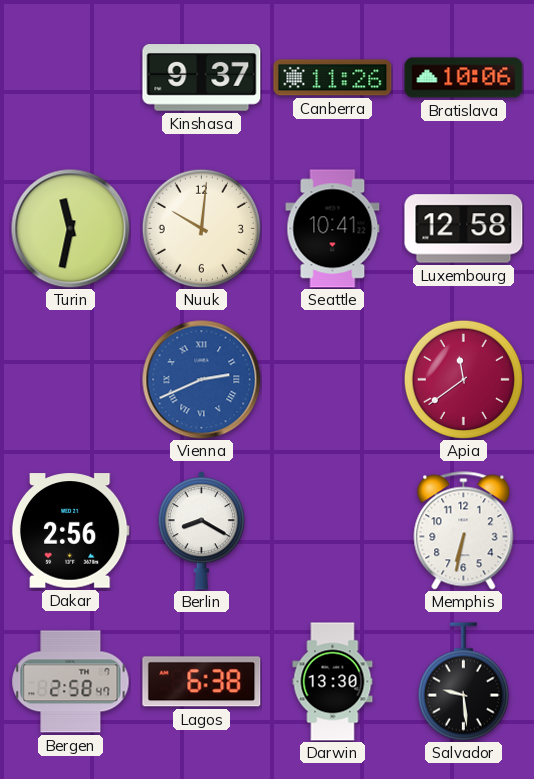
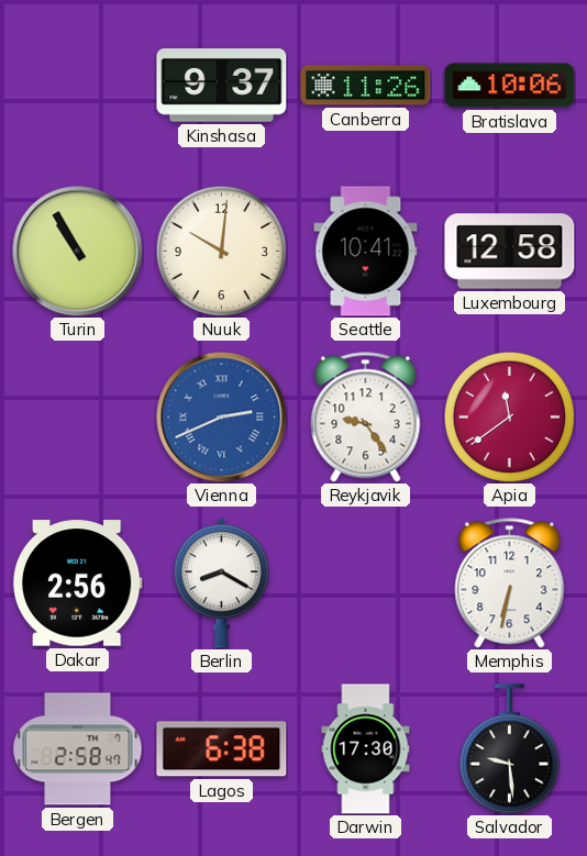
Turin: 11:32 -> 10:55
Reykjavik: none -> 9:24
Darwin: 13:30 -> 17:30
